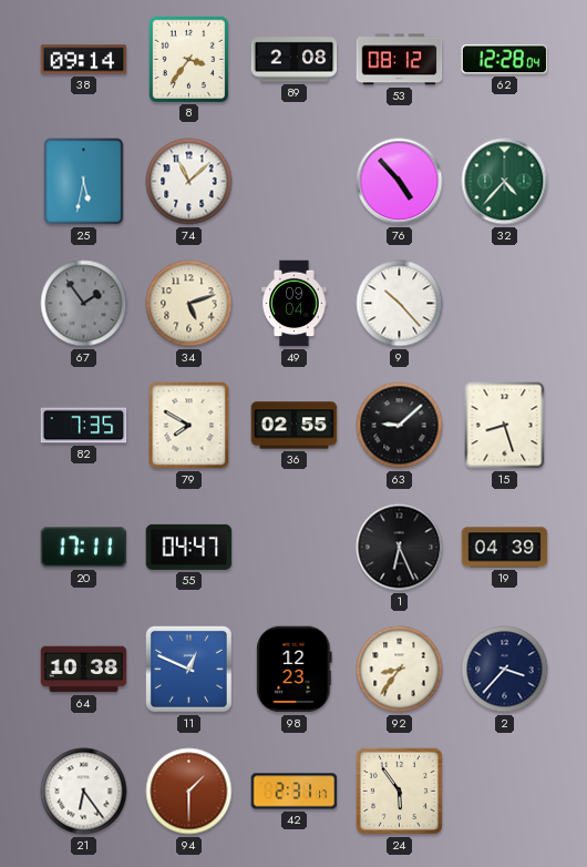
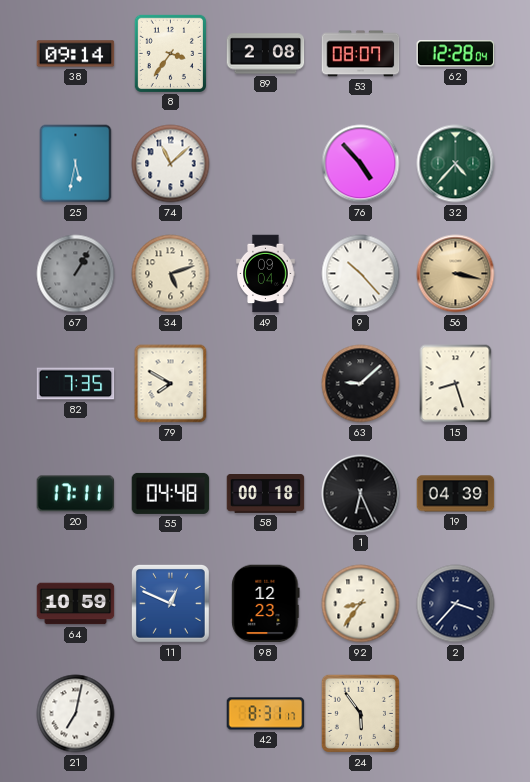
53: 08:12 -> 08:07
67: 1:54 -> 1:05
56: none -> 3:17
36: 02:55 -> none
55: 04:47 -> 04:48
58: none -> 00:18
64: 10:38 -> 10:59
21: 6:24 -> 7:02
94: 1:30 -> none
42: 2:31 -> 8:31
